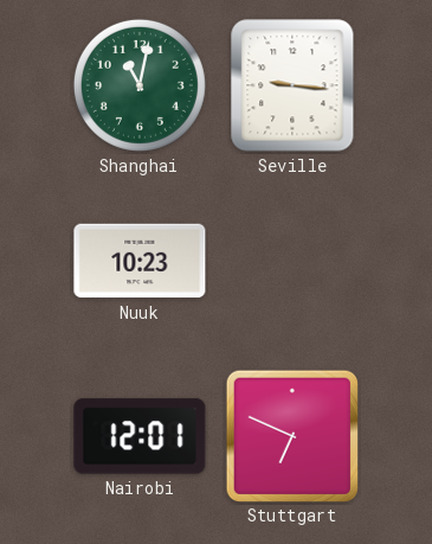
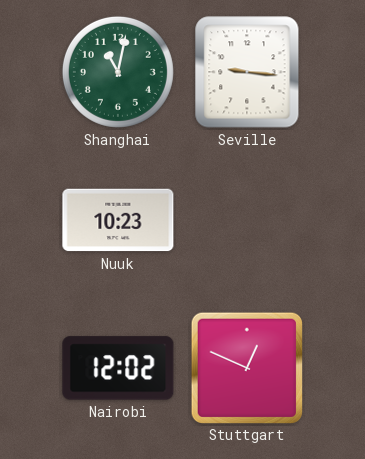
Nairobi: 12:01 -> 12:02
Stuttgart: 6:49 -> 12:49
